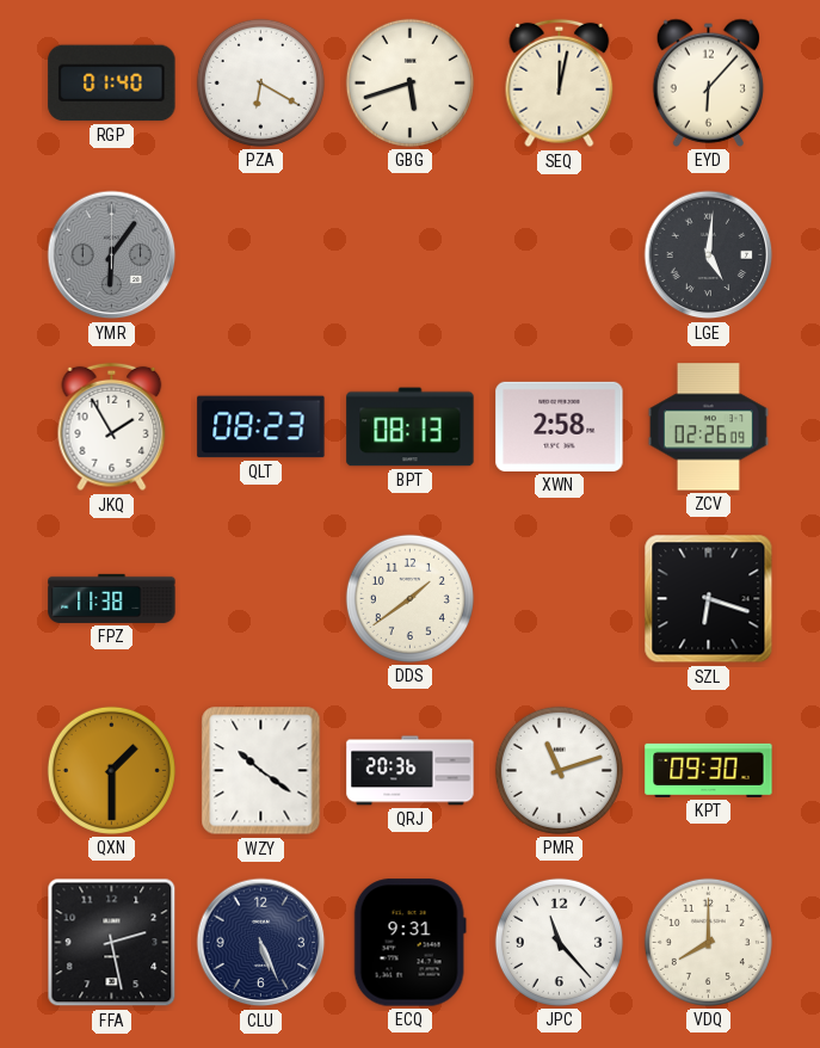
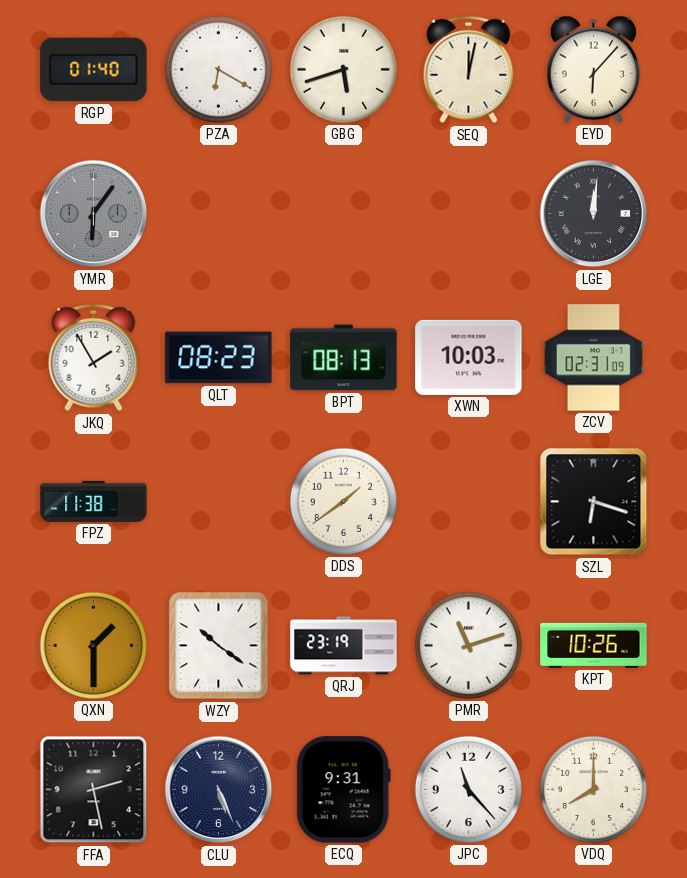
LGE: 5:01 -> 12:01
XWN: 2:58 -> 10:03
ZCV: 02:26 -> 02:31
QRJ: 20:36 -> 23:19
KPT: 09:30 -> 10:26
